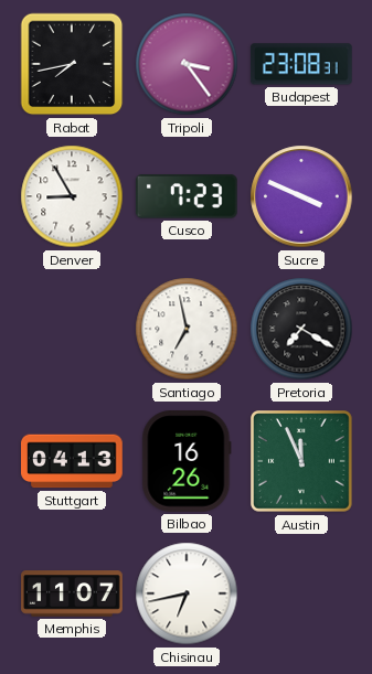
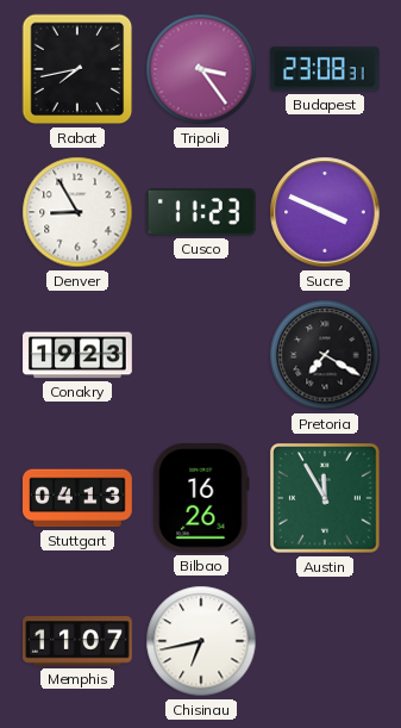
Cusco: 7:23 -> 11:23
Conakry: none -> 19:23
Santiago: 6:58 -> none
Austin: 11:56 -> 11:55
